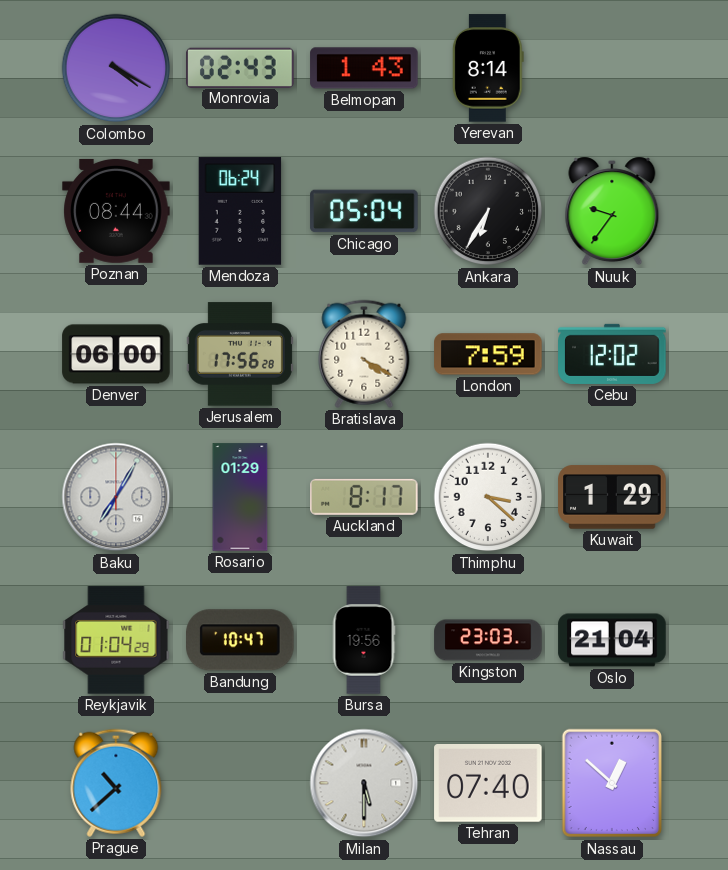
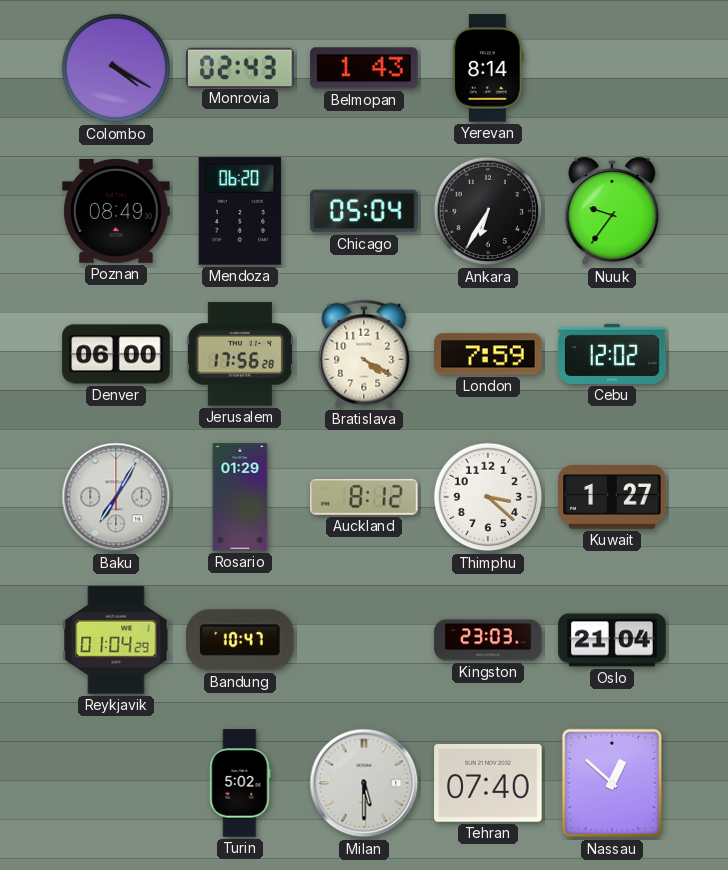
Poznan: 08:44 -> 08:49
Mendoza: 06:24 -> 06:20
Auckland: 8:17 -> 8:12
Kuwait: 1:29 -> 1:27
Bursa: 19:56 -> none
Prague: 10:38 -> none
Turin: none -> 5:02
